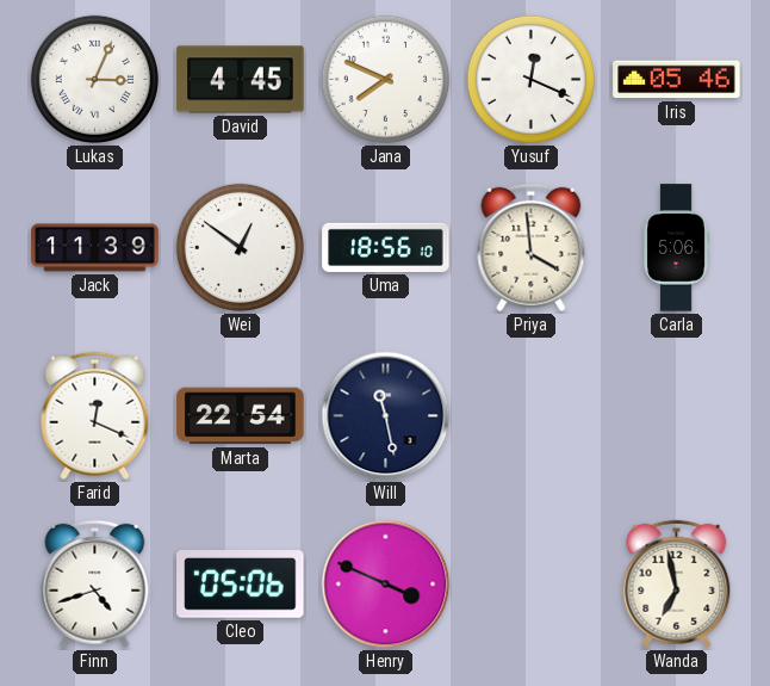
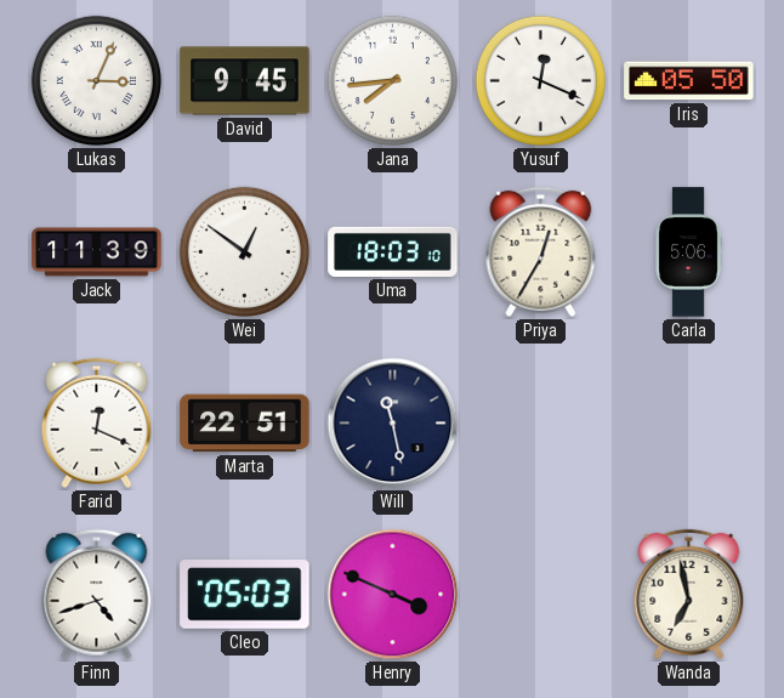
David: 4:45 -> 9:45
Jana: 7:49 -> 7:44
Iris: 05:46 -> 05:50
Uma: 18:56 -> 18:03
Priya: 3:59 -> 12:35
Marta: 22:54 -> 22:51
Cleo: 05:06 -> 05:03
